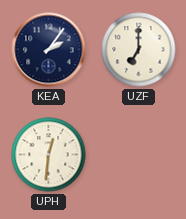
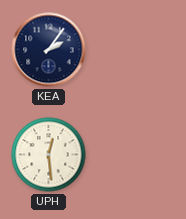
UZF: 7:00 -> none
UPH: 12:31 -> 12:29
